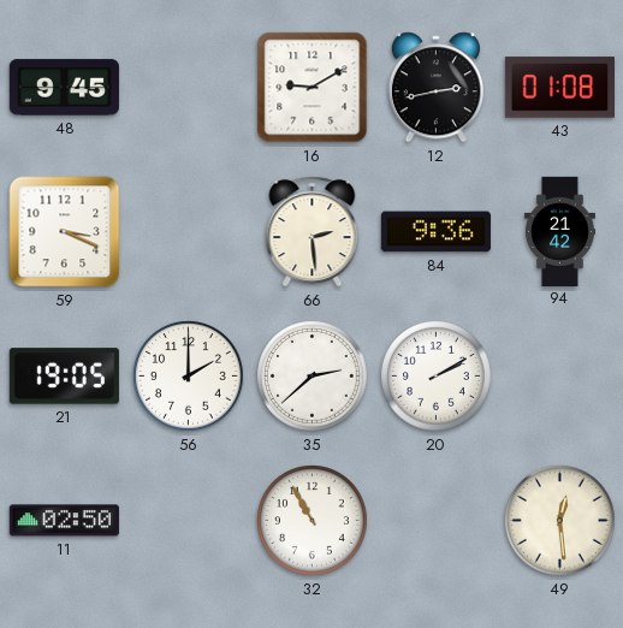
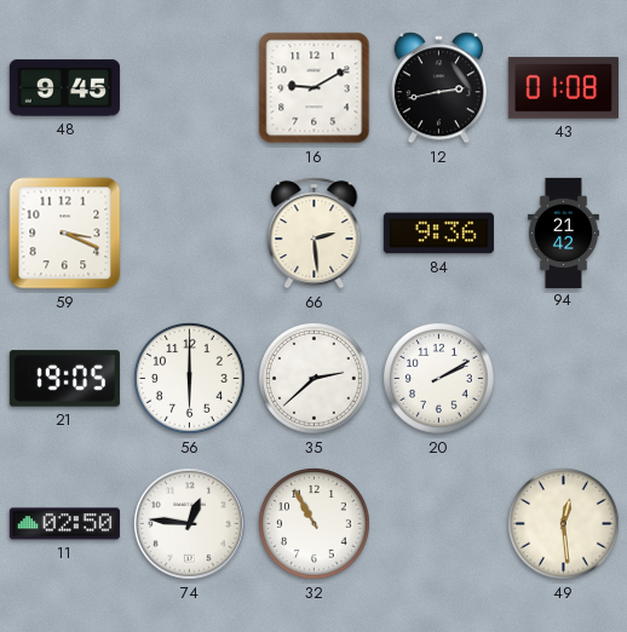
56: 2:00 -> 6:00
74: none -> 12:46
